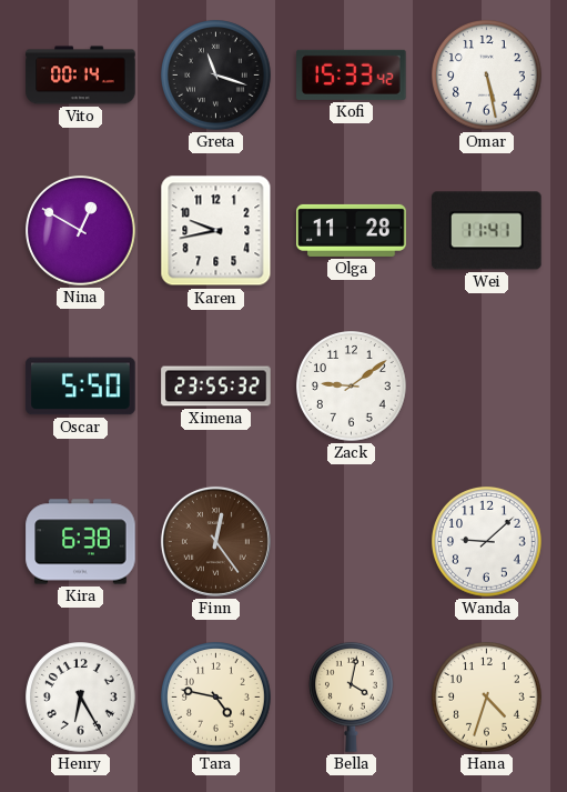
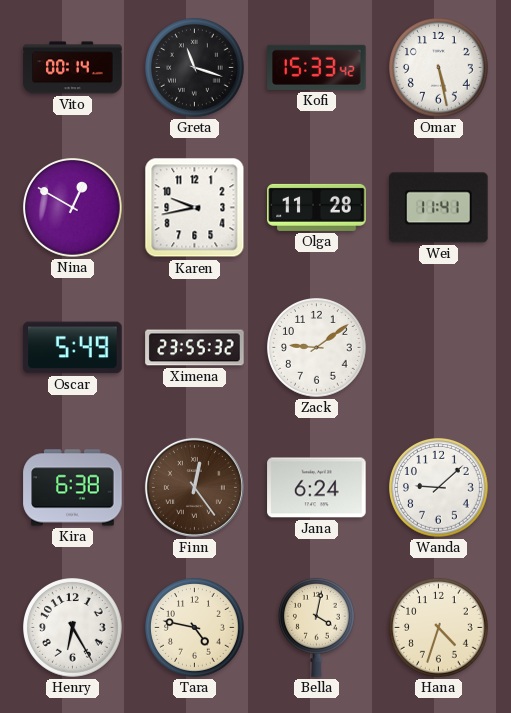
Oscar: 5:50 -> 5:49
Jana: none -> 6:24
